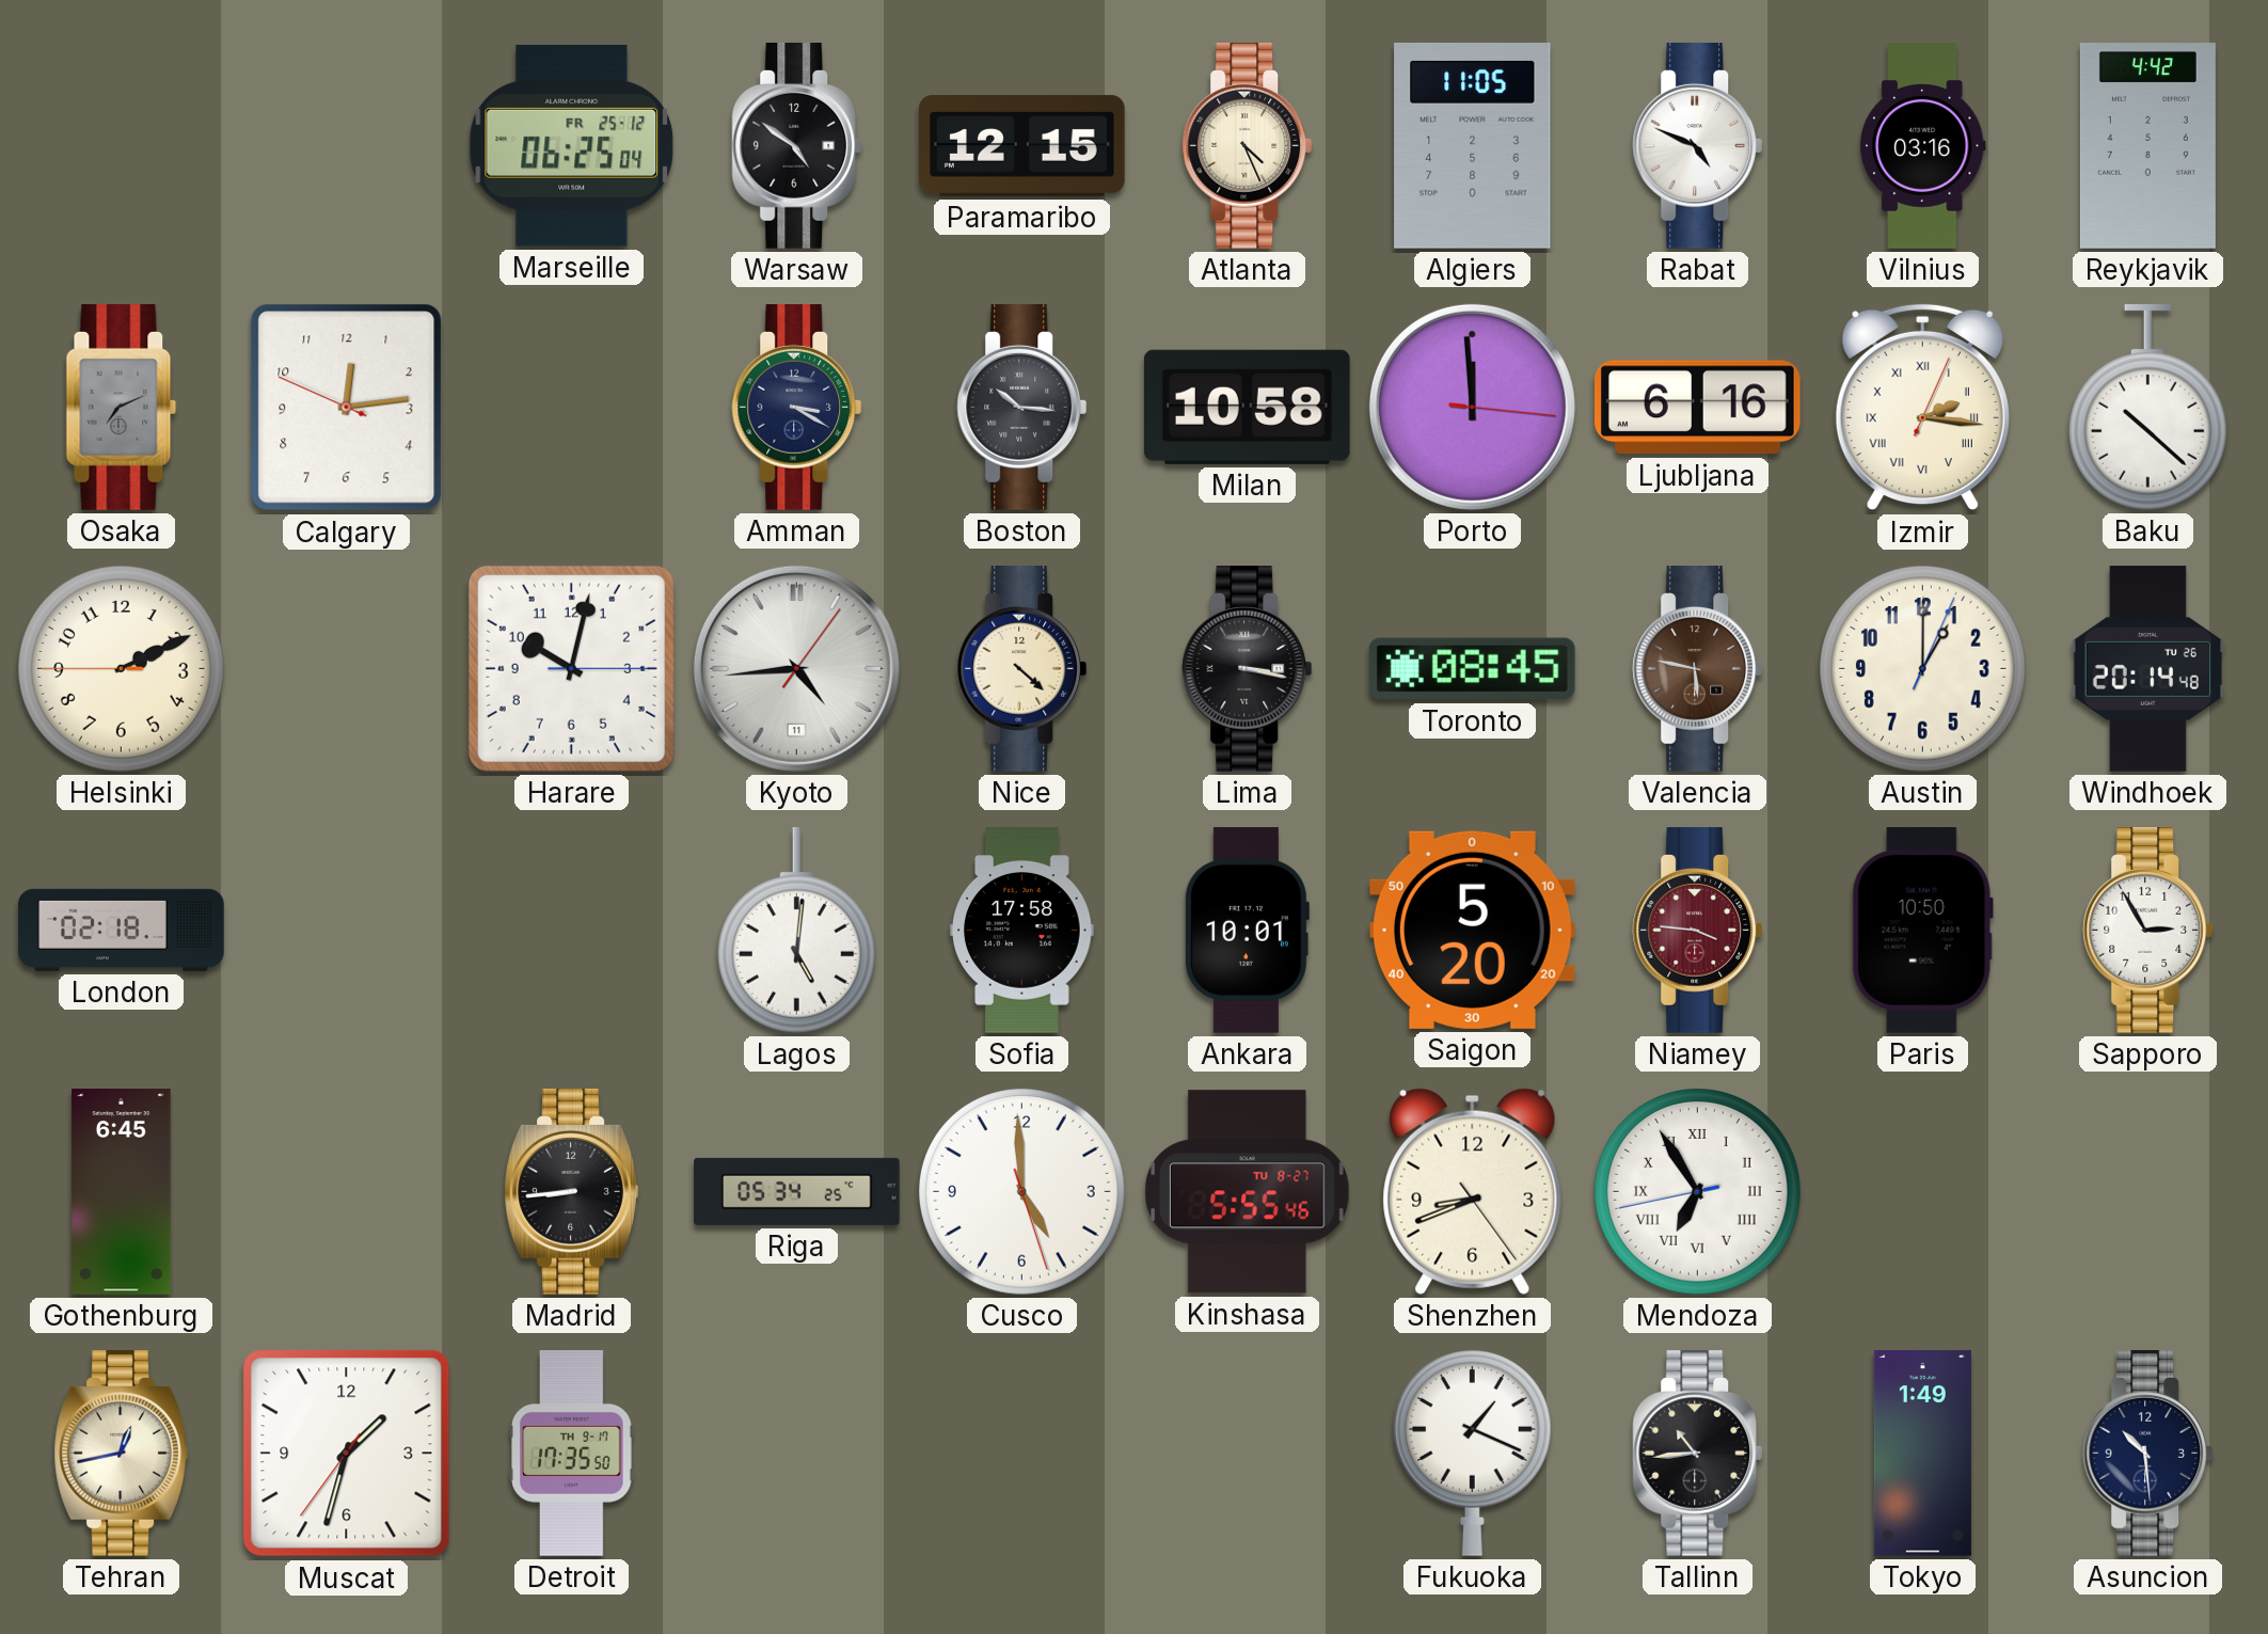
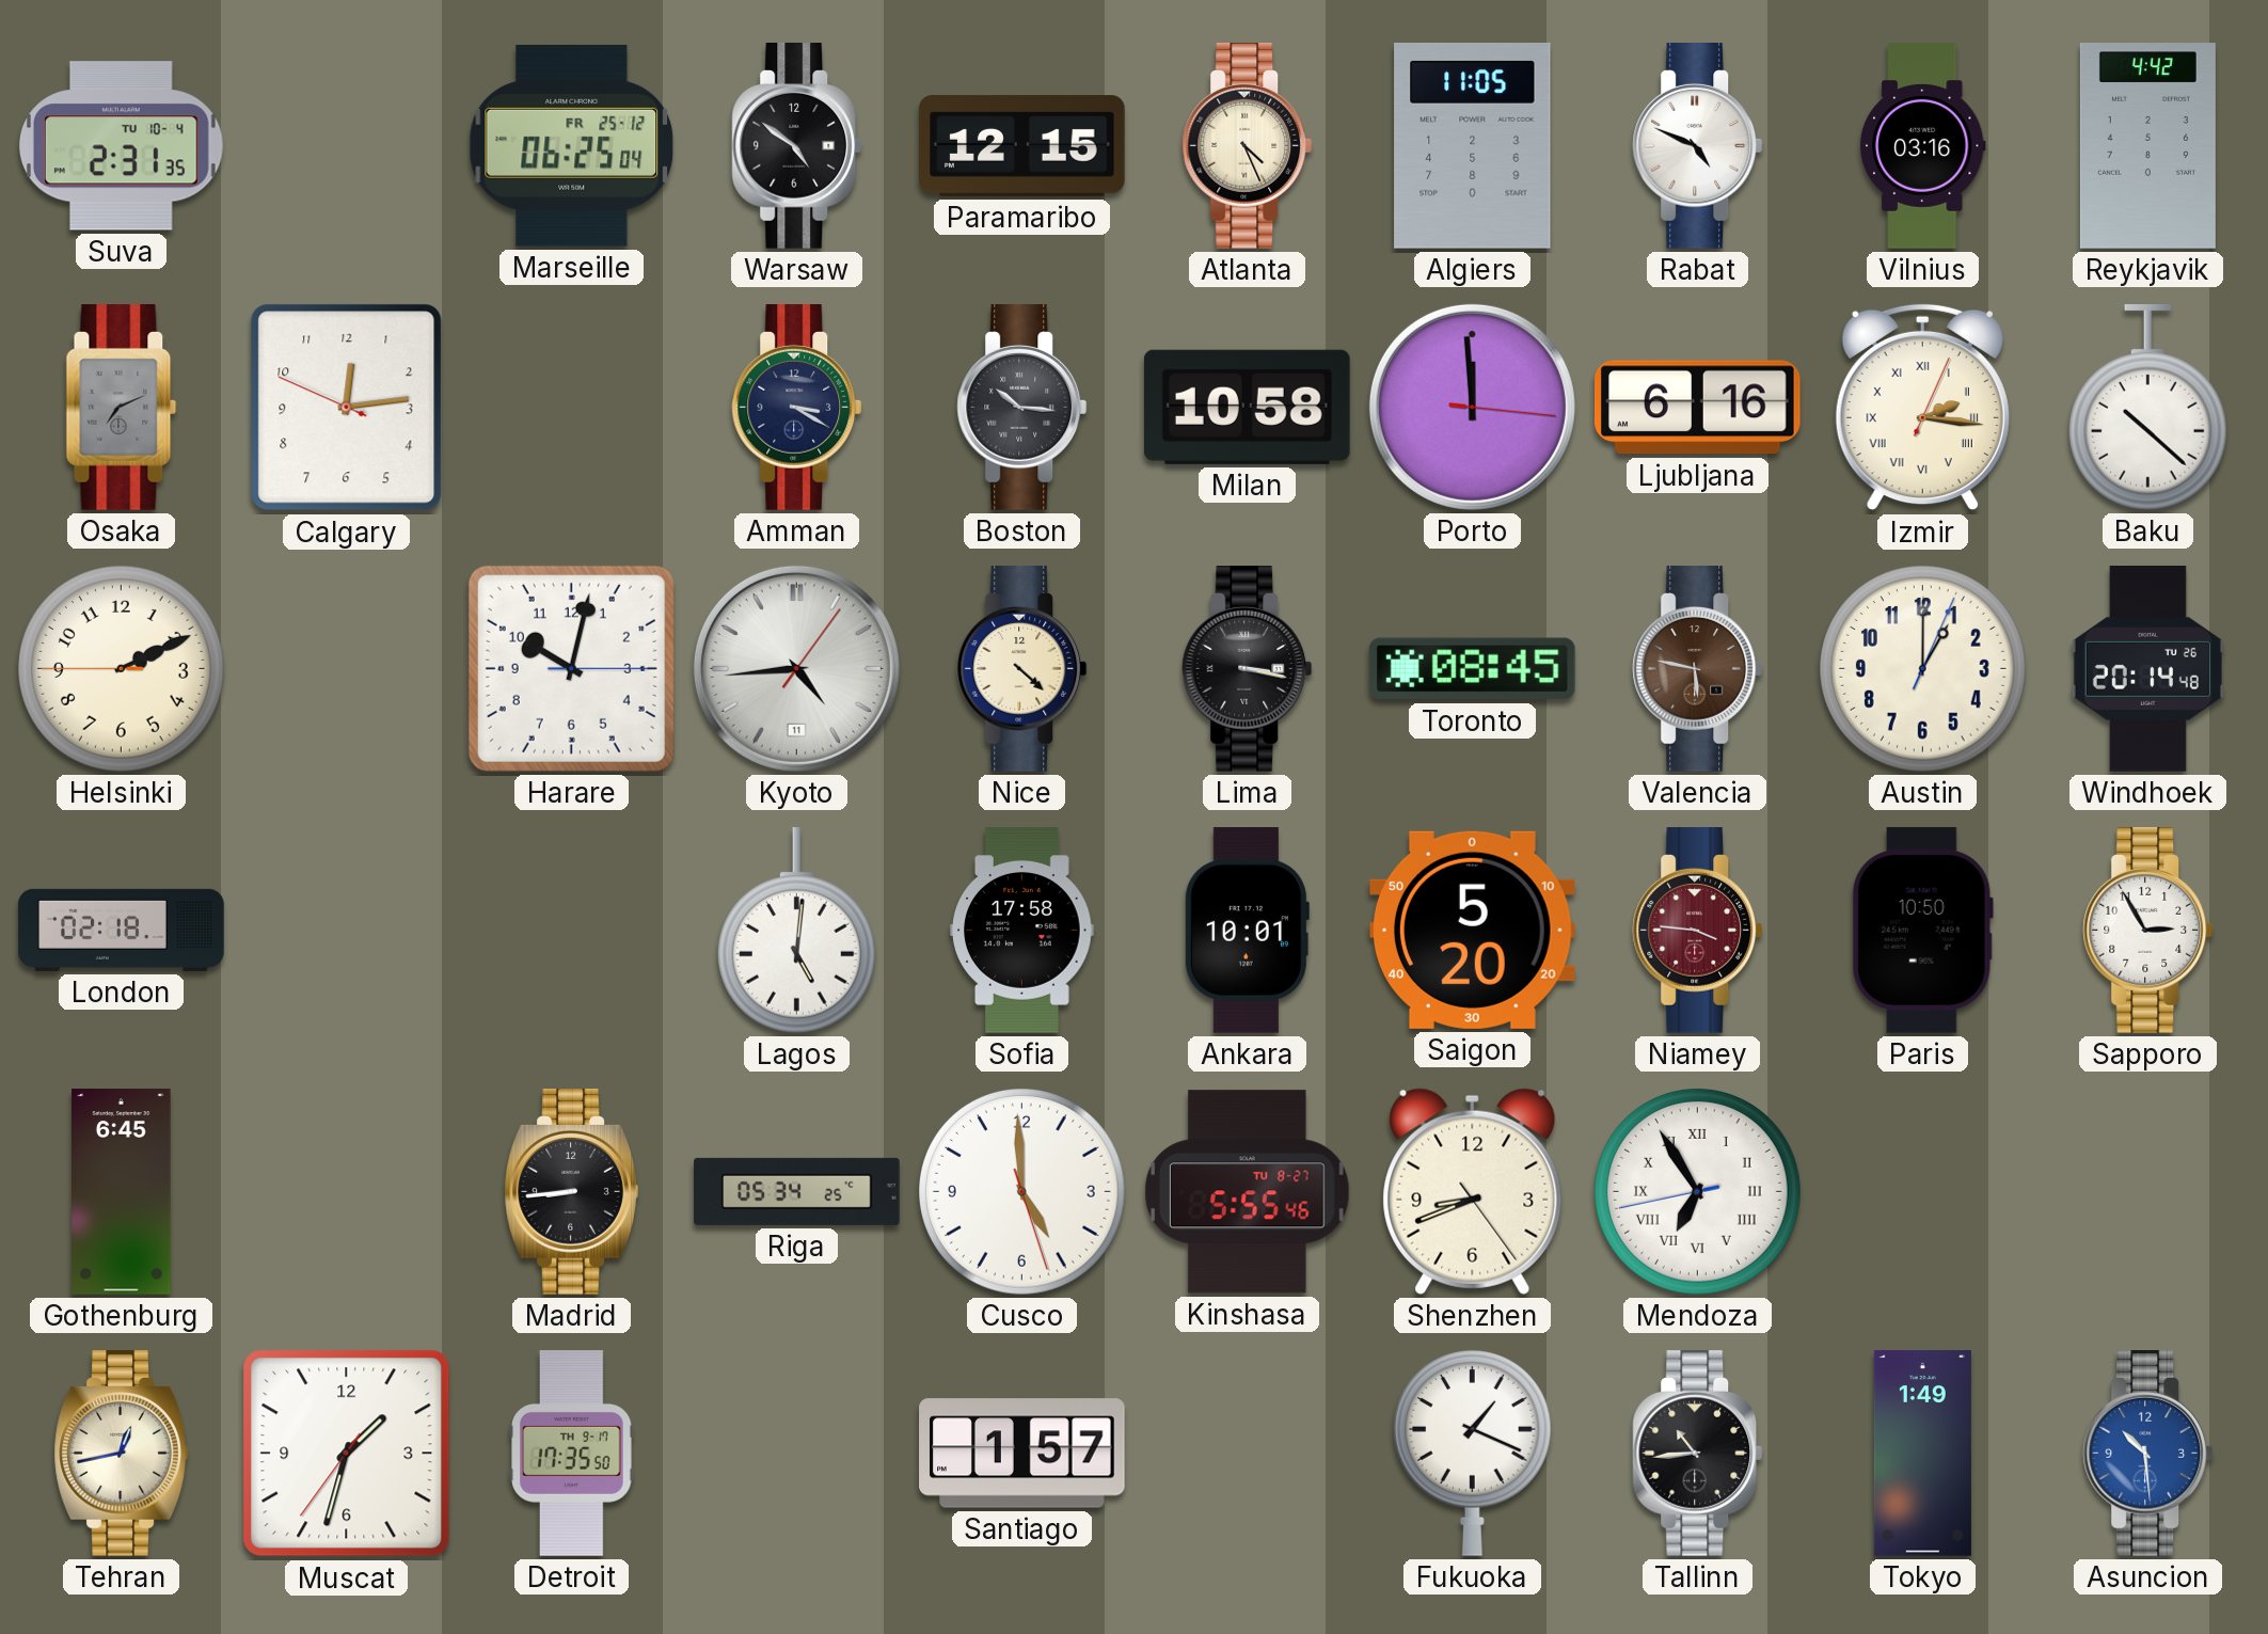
Suva: none -> 2:31
Santiago: none -> 1:57
Asuncion dial: navy -> blue
